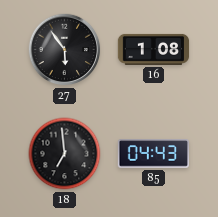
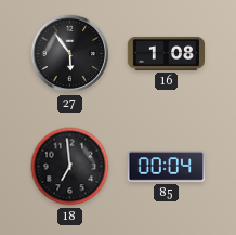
85: 04:43 -> 00:04
